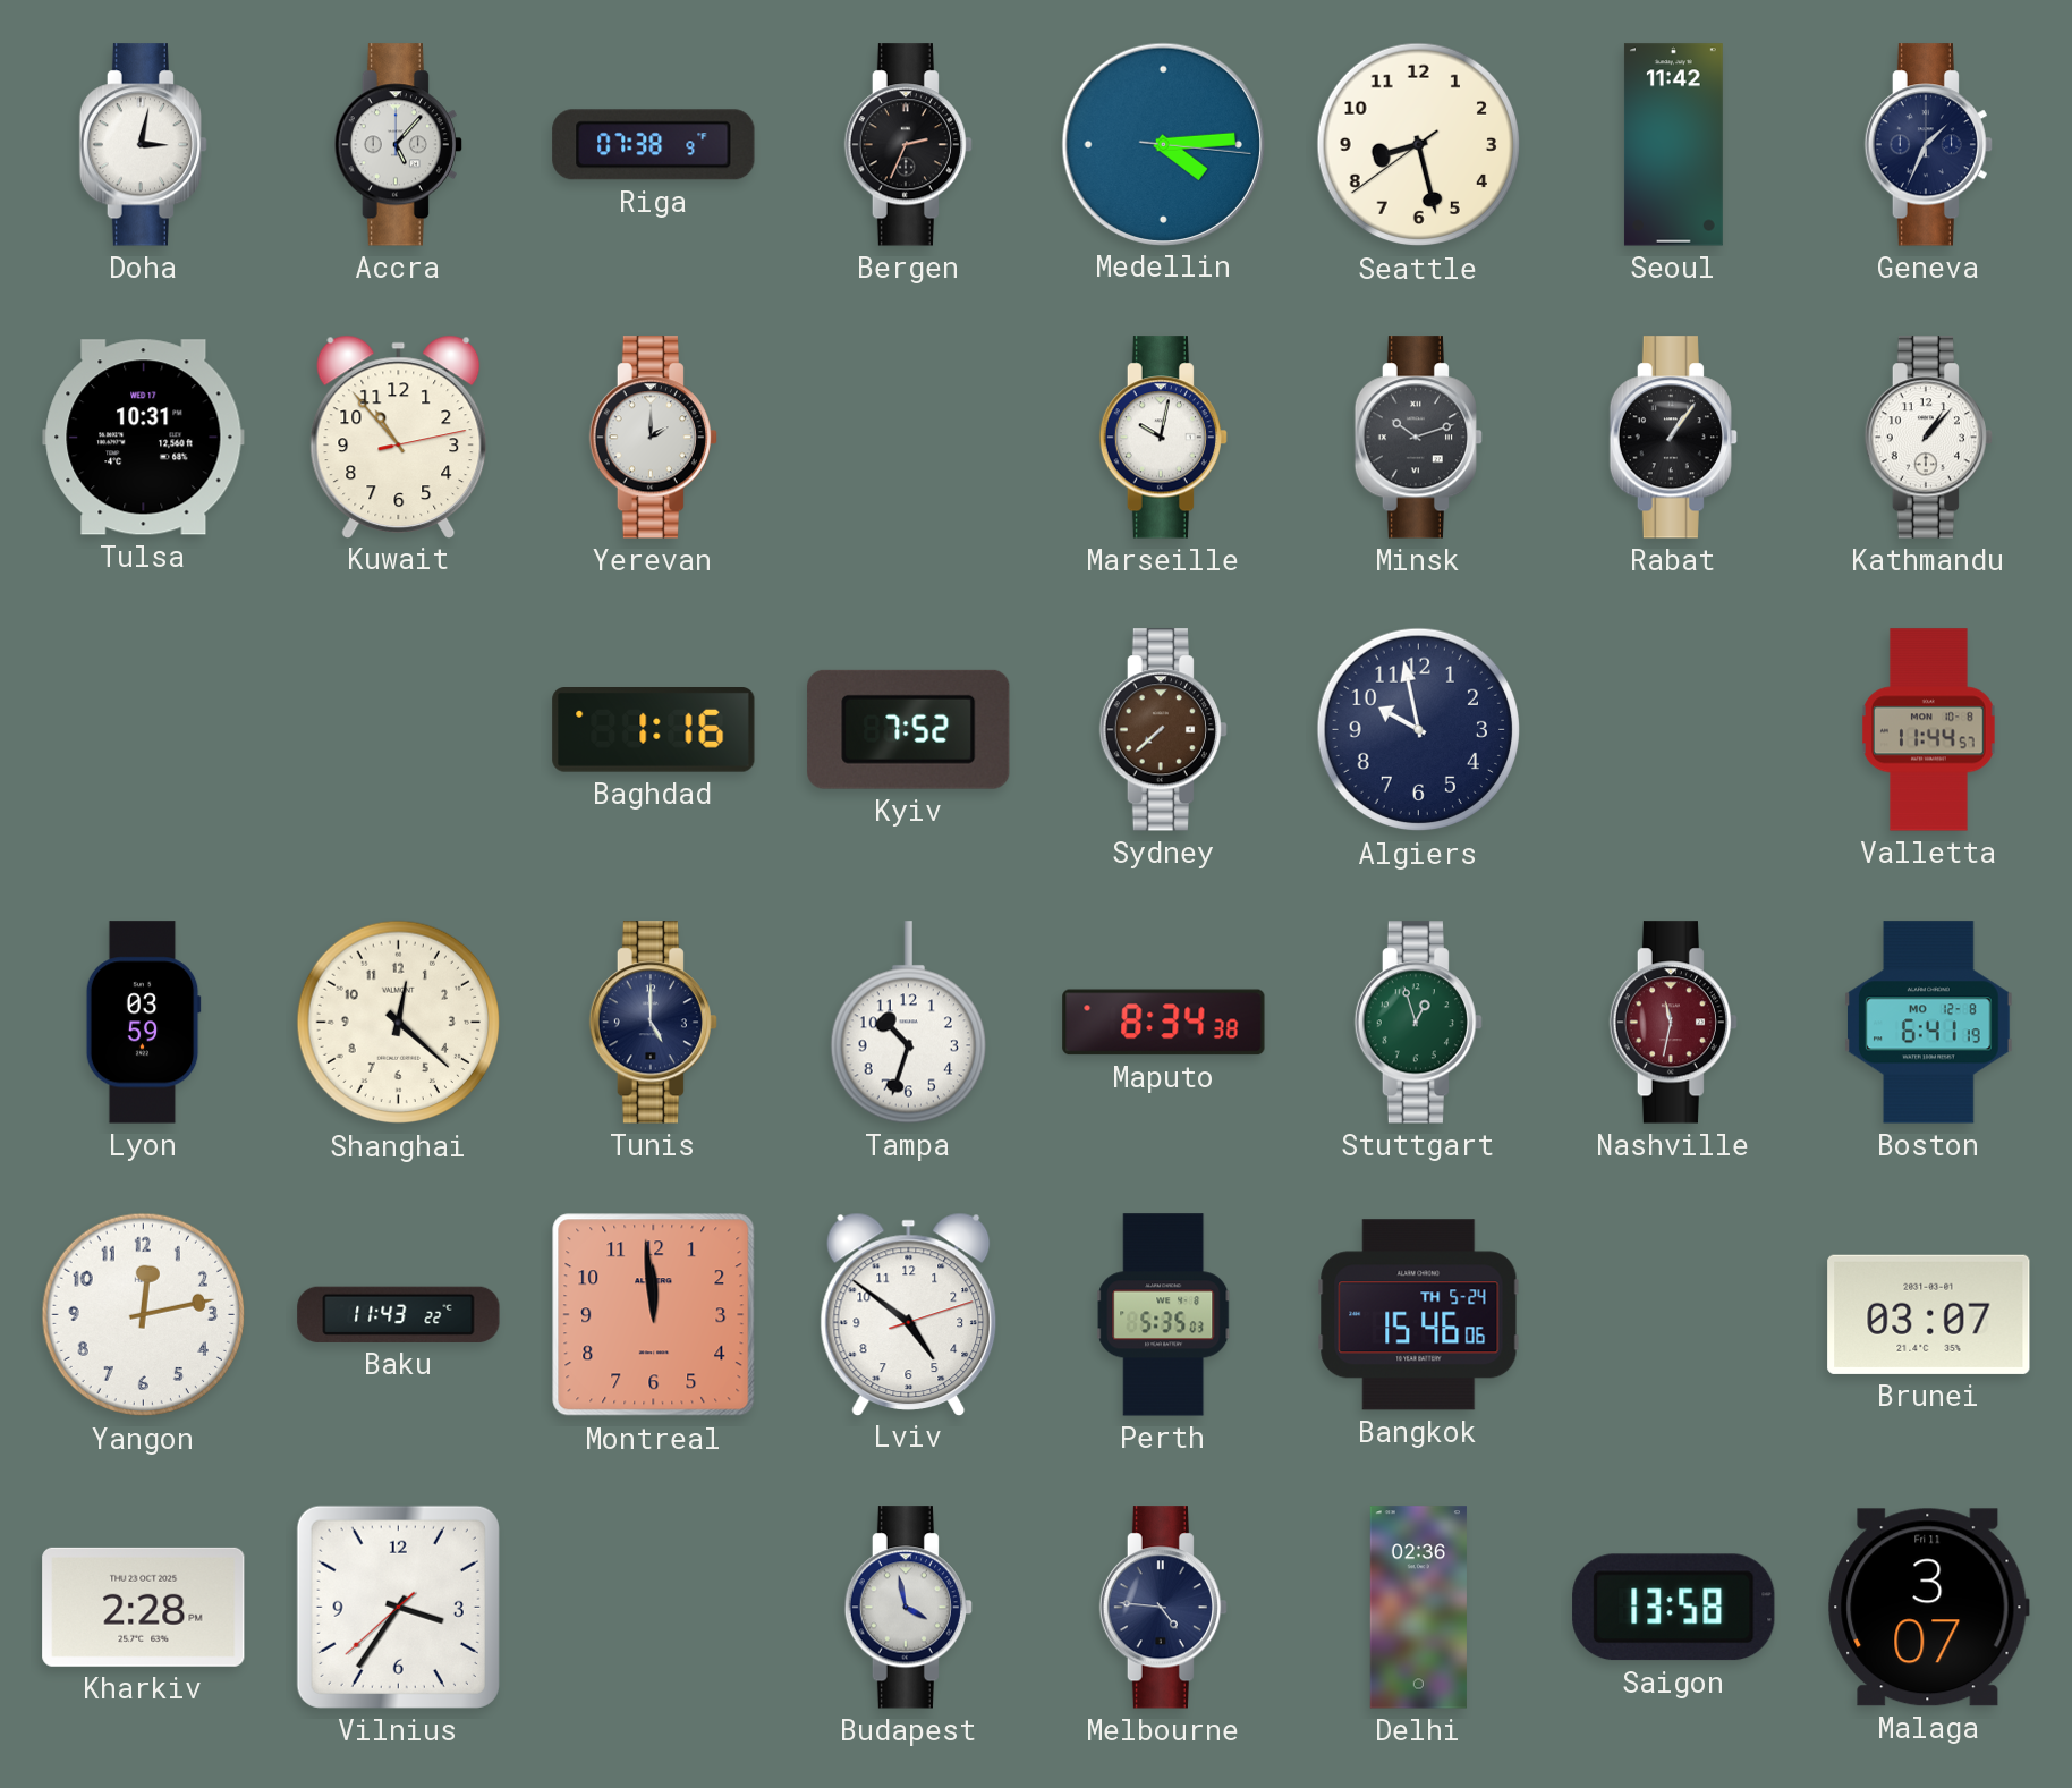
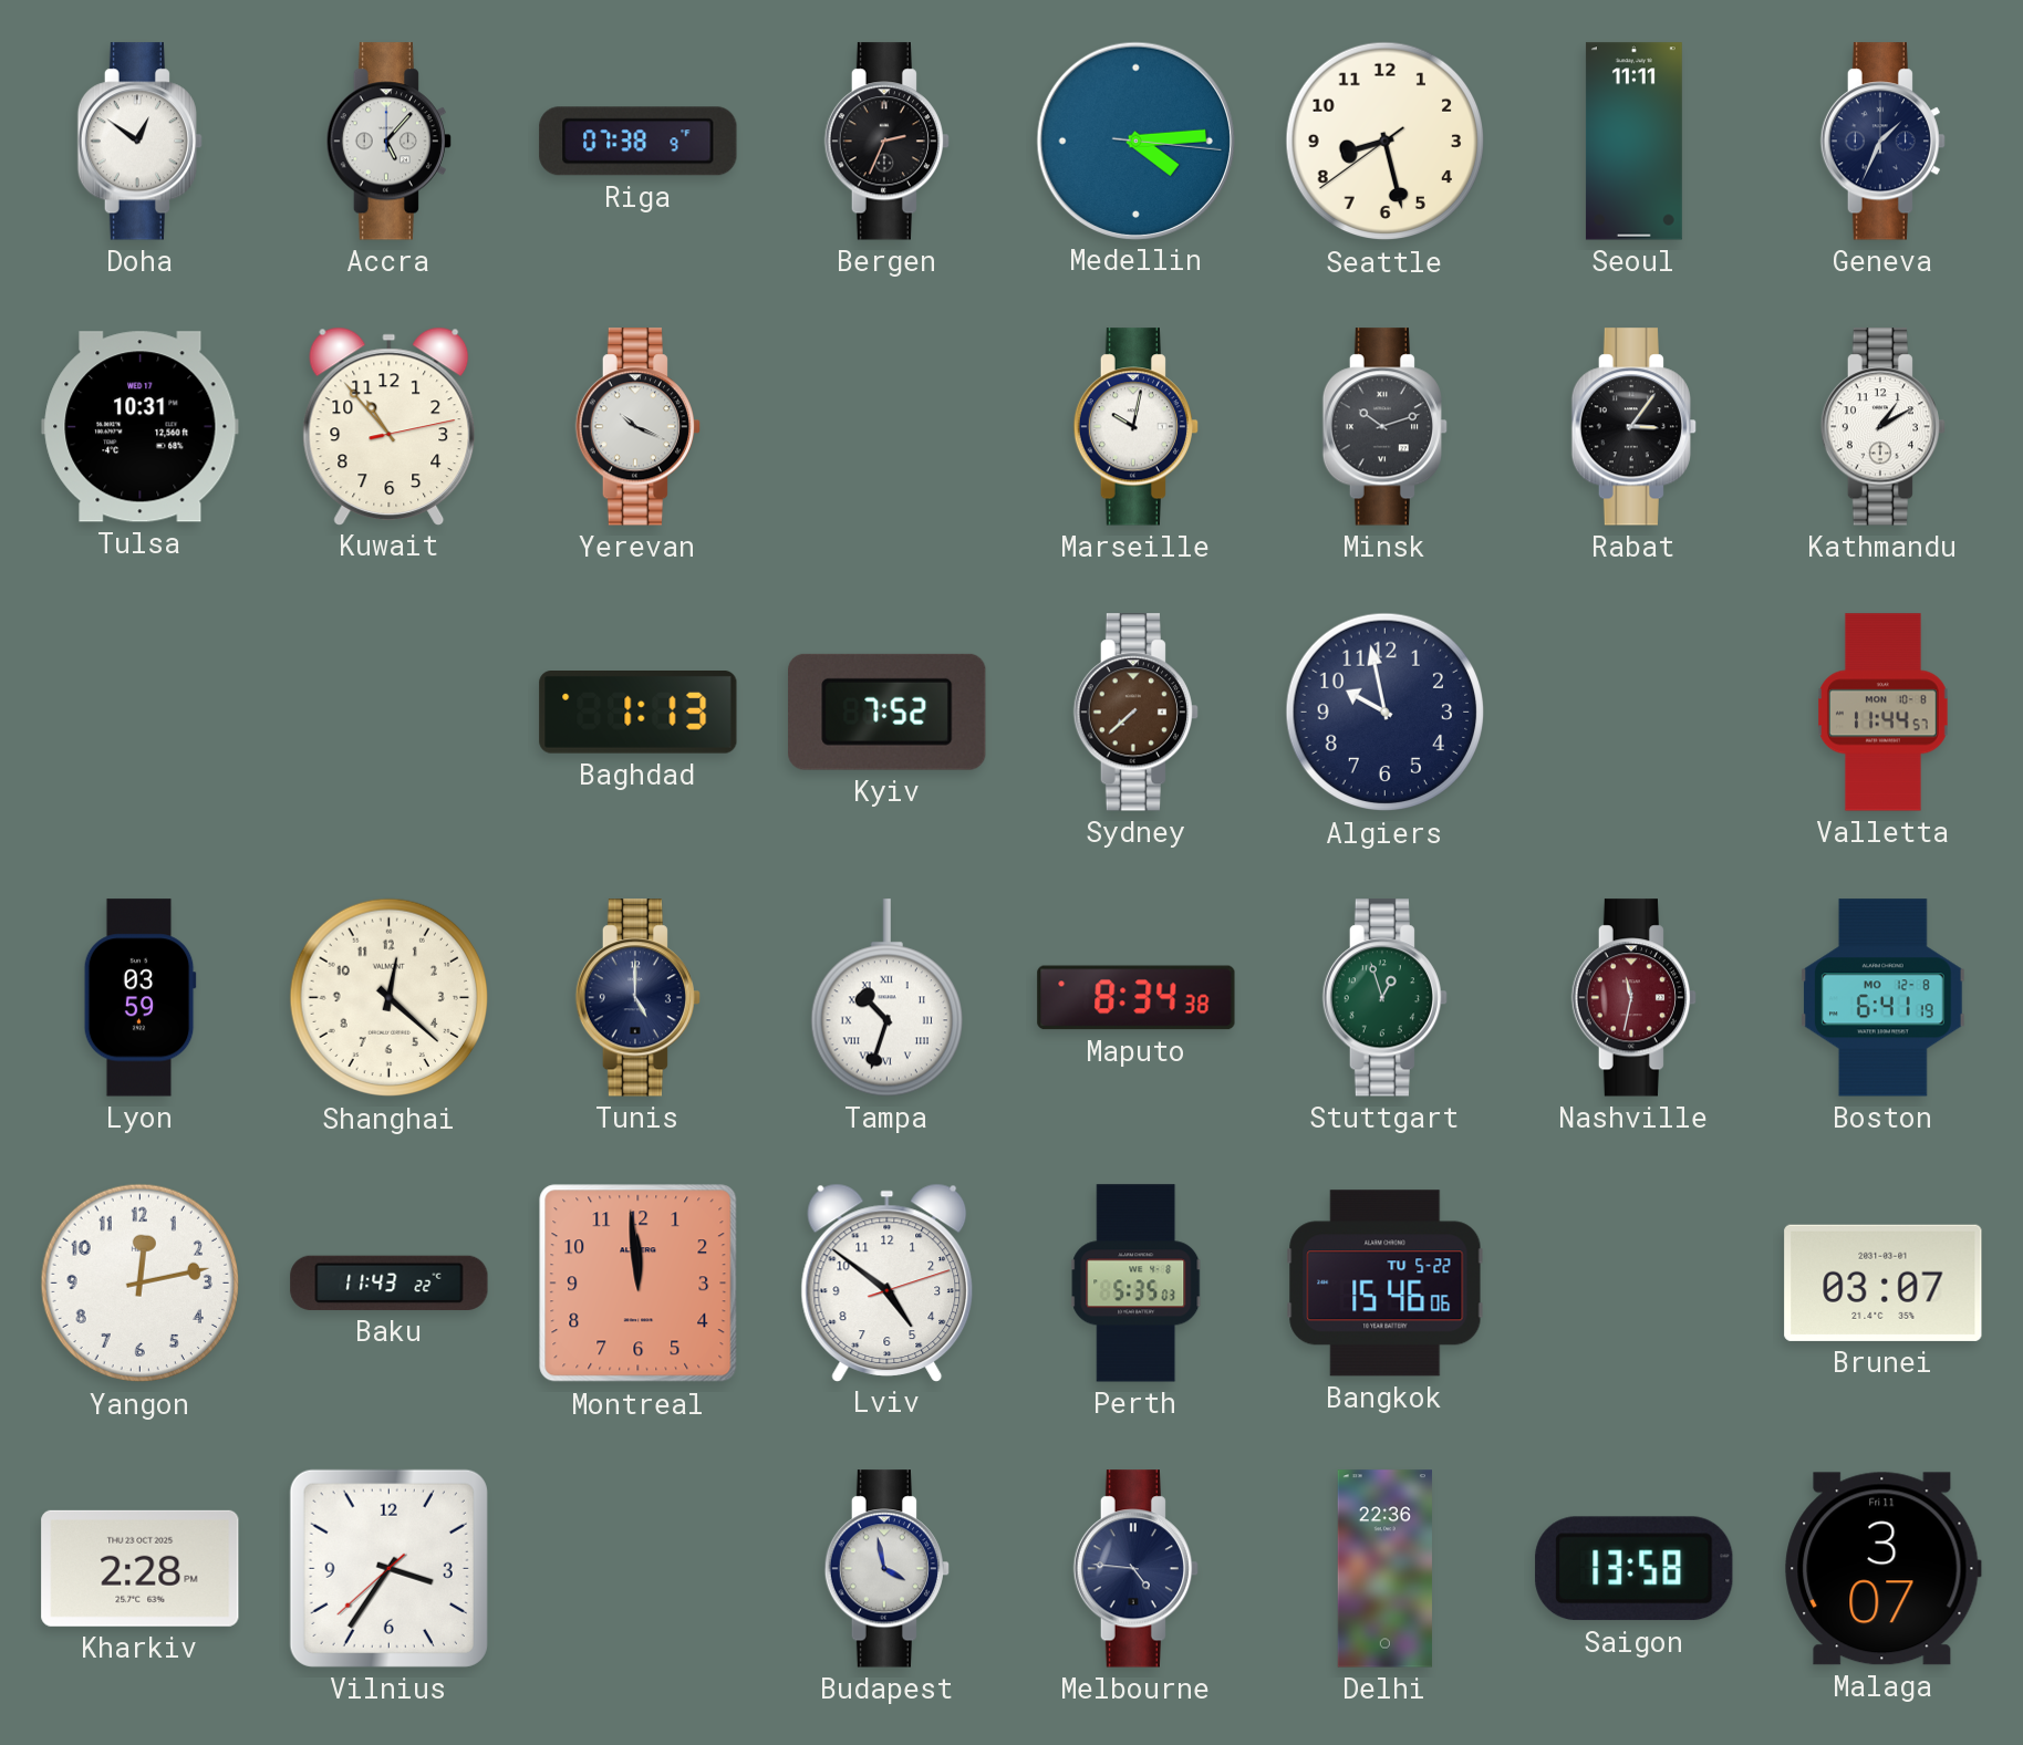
Doha: 3:02 -> 12:51
Seoul: 11:42 -> 11:11
Yerevan: 2:00 -> 10:19
Rabat: 1:06 -> 3:06
Kathmandu: 1:07 -> 1:10
Baghdad: 1:16 -> 1:13
Tampa numerals: Arabic -> Roman
Bangkok date: TH 5-24 -> TU 5-22
Delhi: 02:36 -> 22:36
